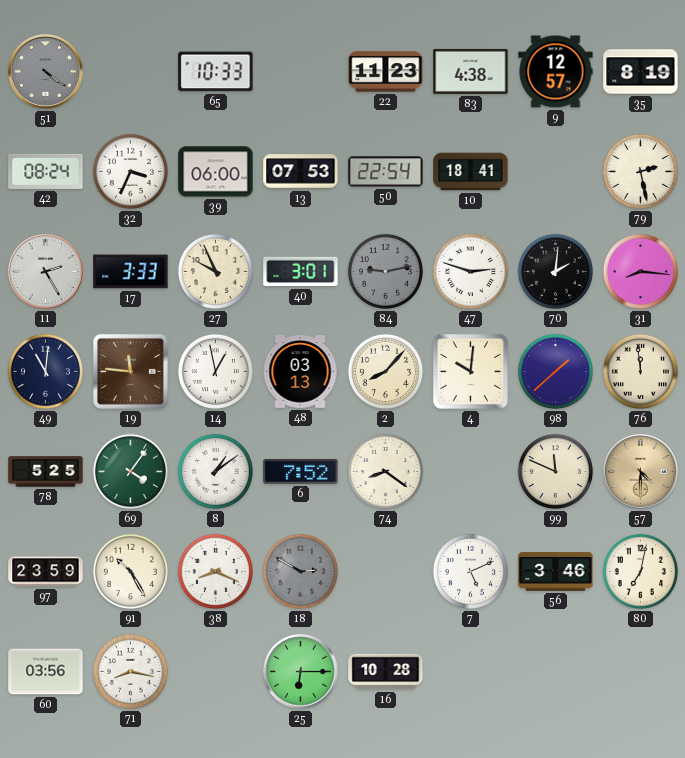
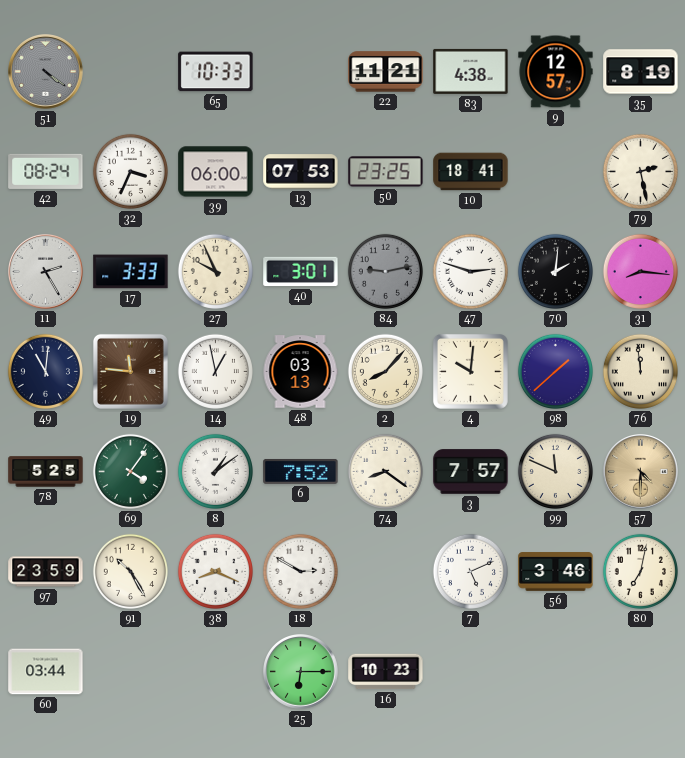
22: 11:23 -> 11:21
50: 22:54 -> 23:25
3: none -> 7:57
18 dial: grey -> white
60: 03:56 -> 03:44
71: 8:17 -> none
16: 10:28 -> 10:23
